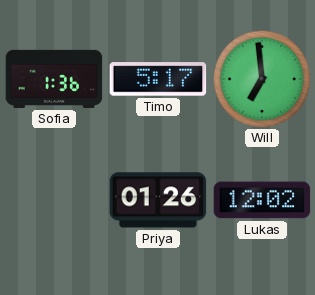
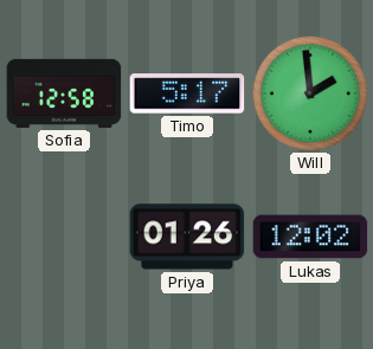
Sofia: 1:36 -> 12:58
Will: 6:59 -> 1:59
